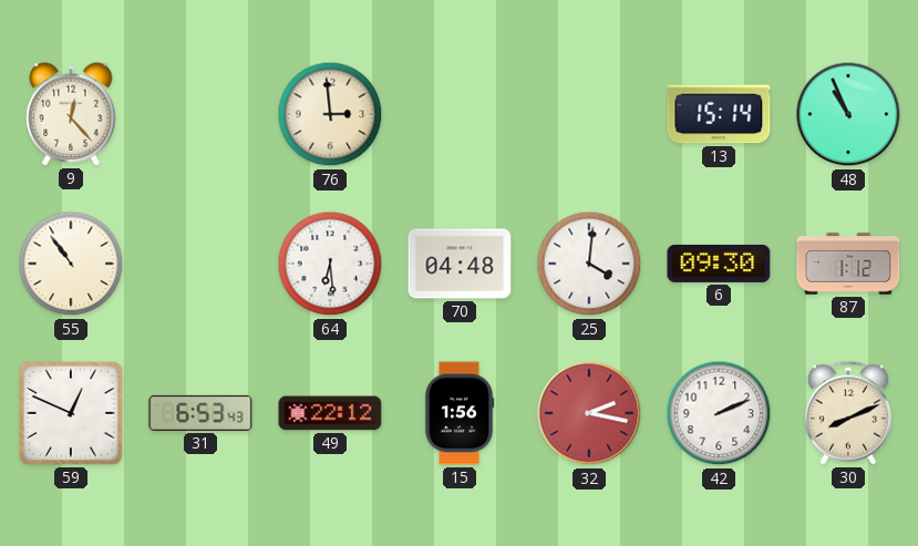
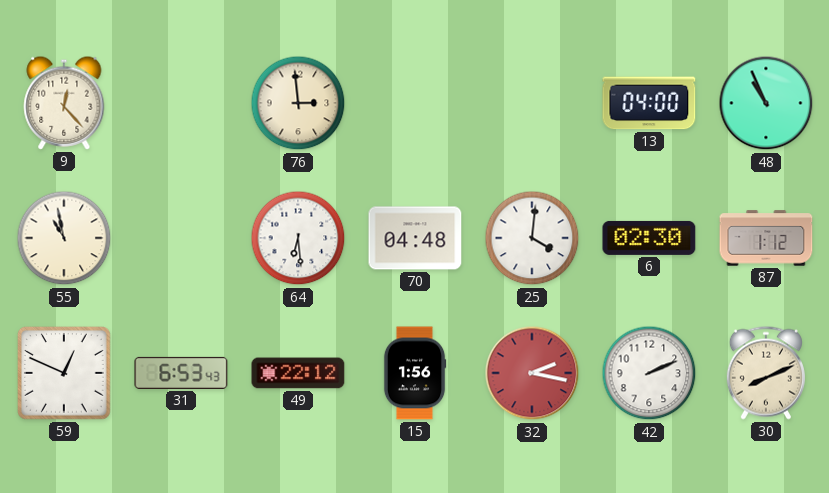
13: 15:14 -> 04:00
55: 10:54 -> 10:58
6: 09:30 -> 02:30
